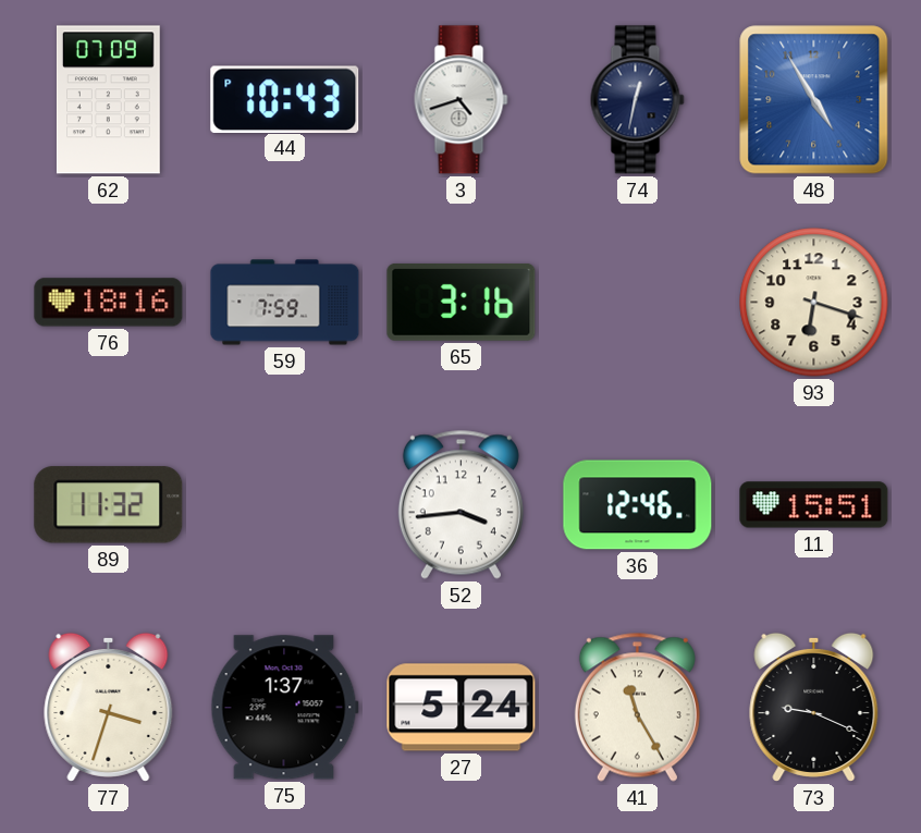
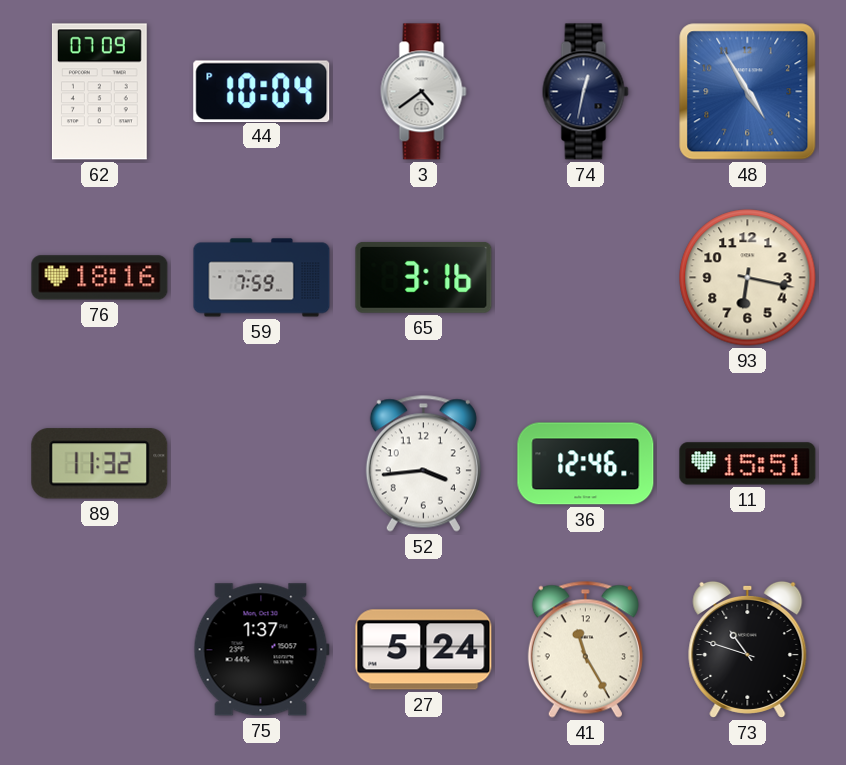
44: 10:43 -> 10:04
3: 4:42 -> 4:39
93: 6:18 -> 6:17
77: 3:33 -> none
73: 9:19 -> 10:48
